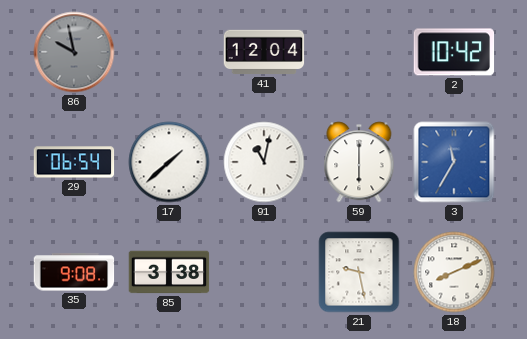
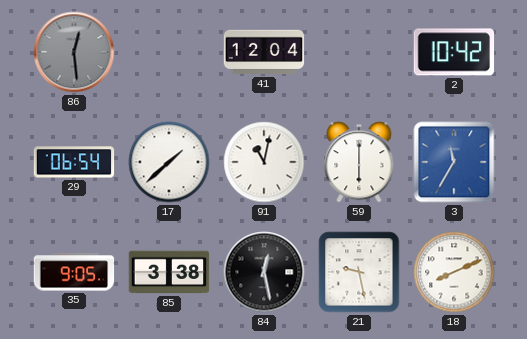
86: 9:58 -> 12:29
35: 9:08 -> 9:05
84: none -> 12:28
